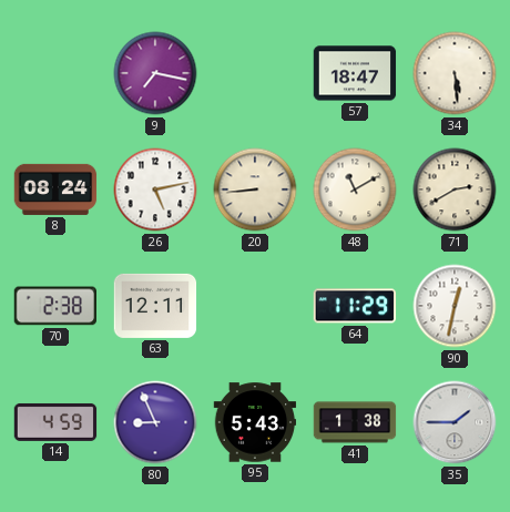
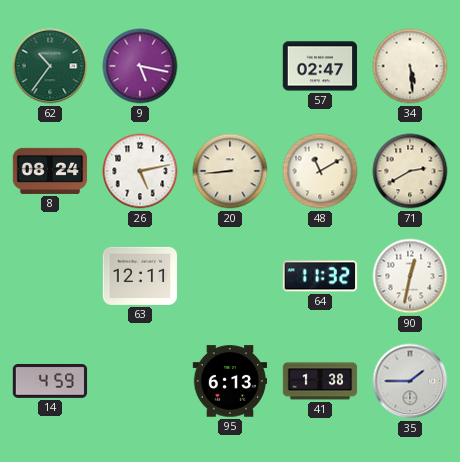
62: none -> 10:36
9: 7:17 -> 5:17
57: 18:47 -> 02:47
70: 2:38 -> none
64: 11:29 -> 11:32
80: 8:56 -> none
95: 5:43 -> 6:13
